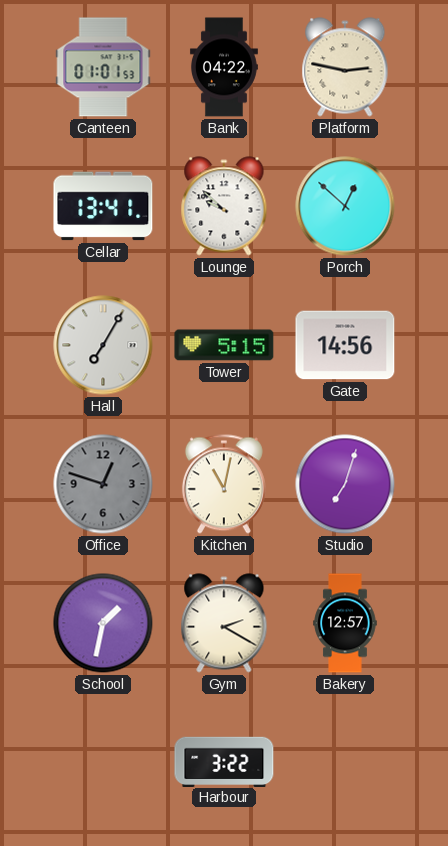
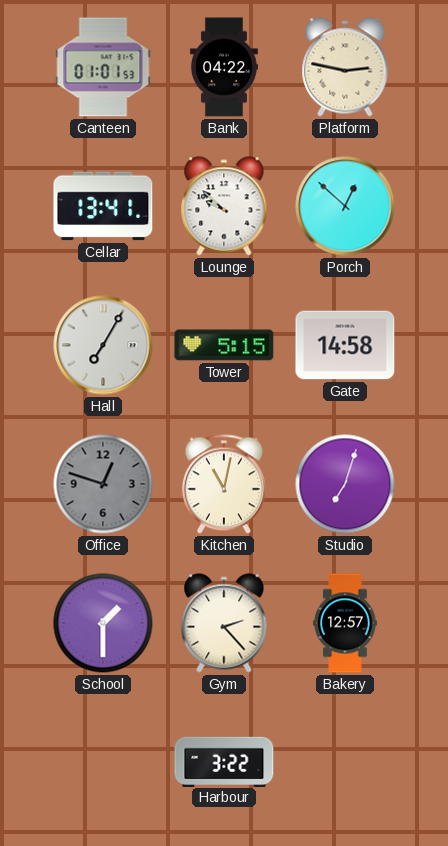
Gate: 14:56 -> 14:58
School: 1:32 -> 1:30
Gym: 2:20 -> 2:23
